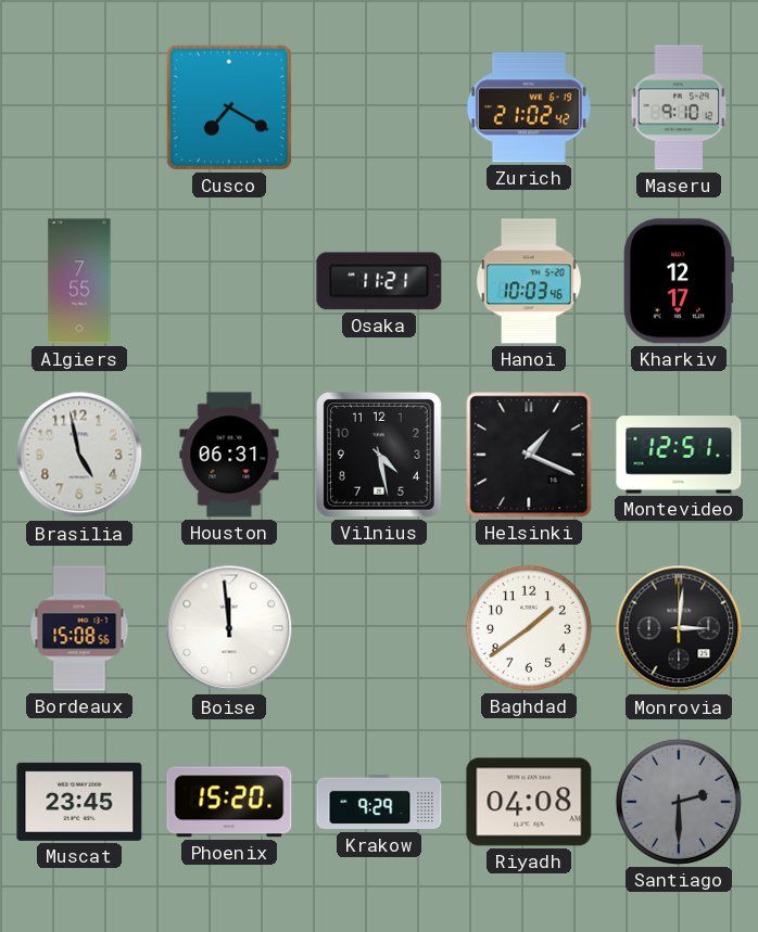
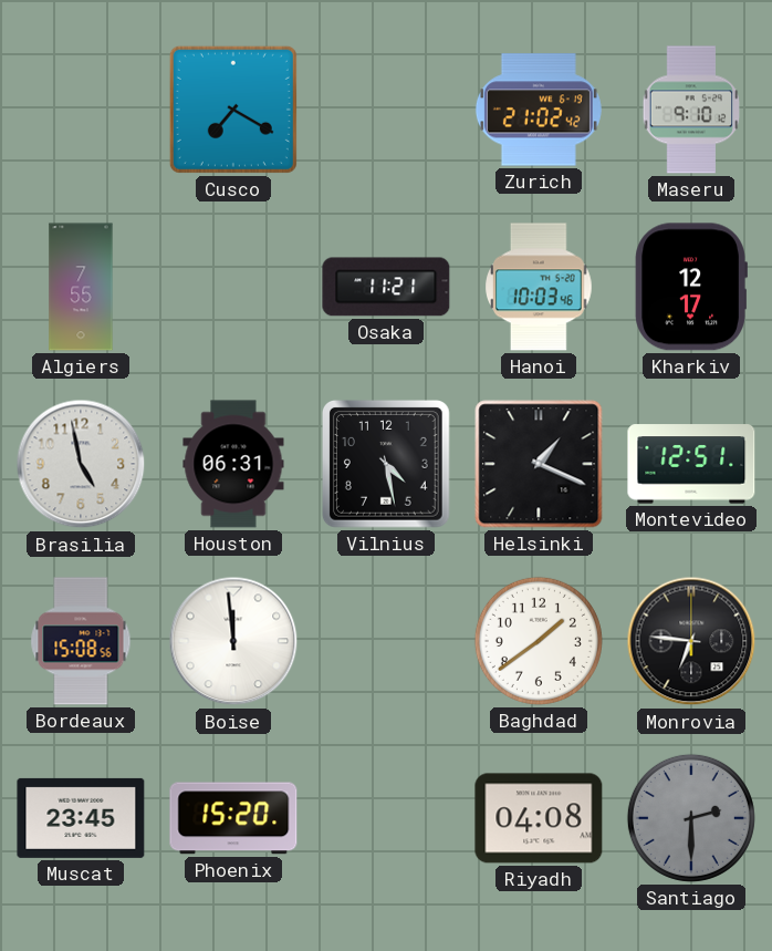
Monrovia: 3:01 -> 6:46
Krakow: 9:29 -> none
